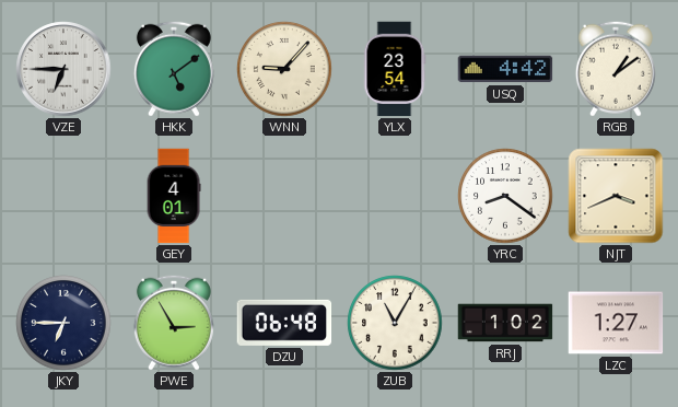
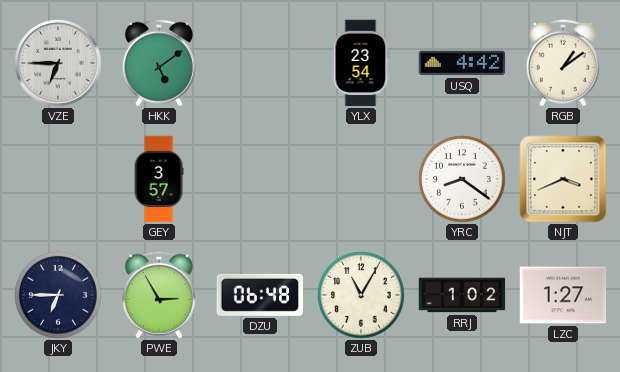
WNN: 9:07 -> none
GEY: 4:01 -> 3:57
